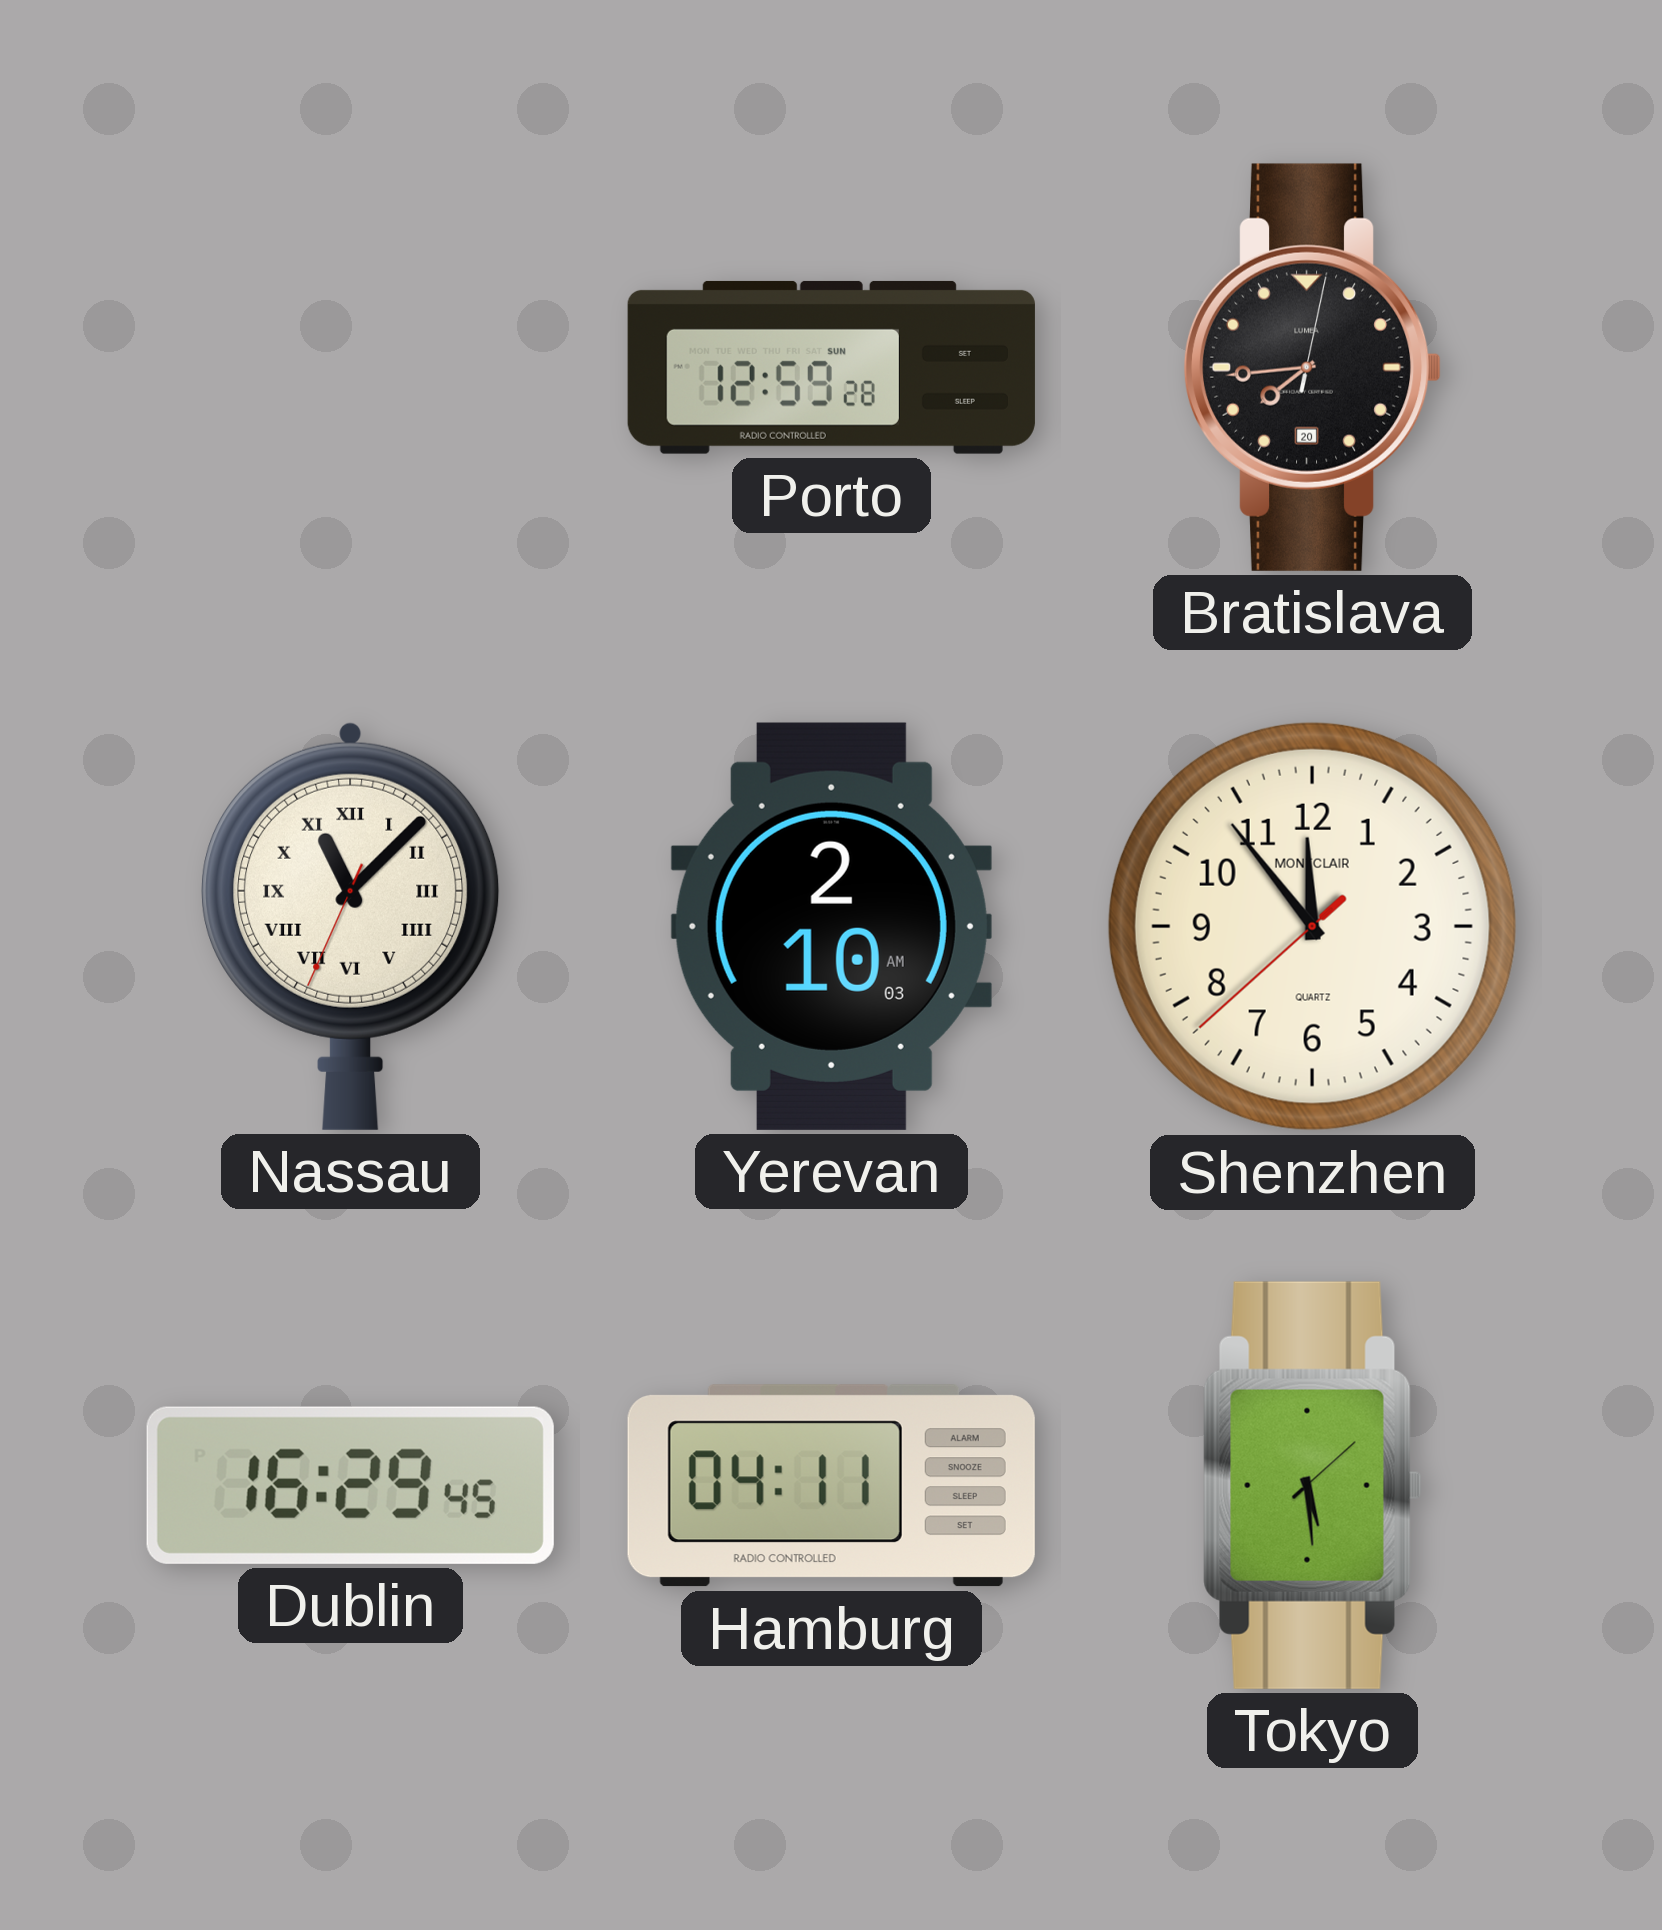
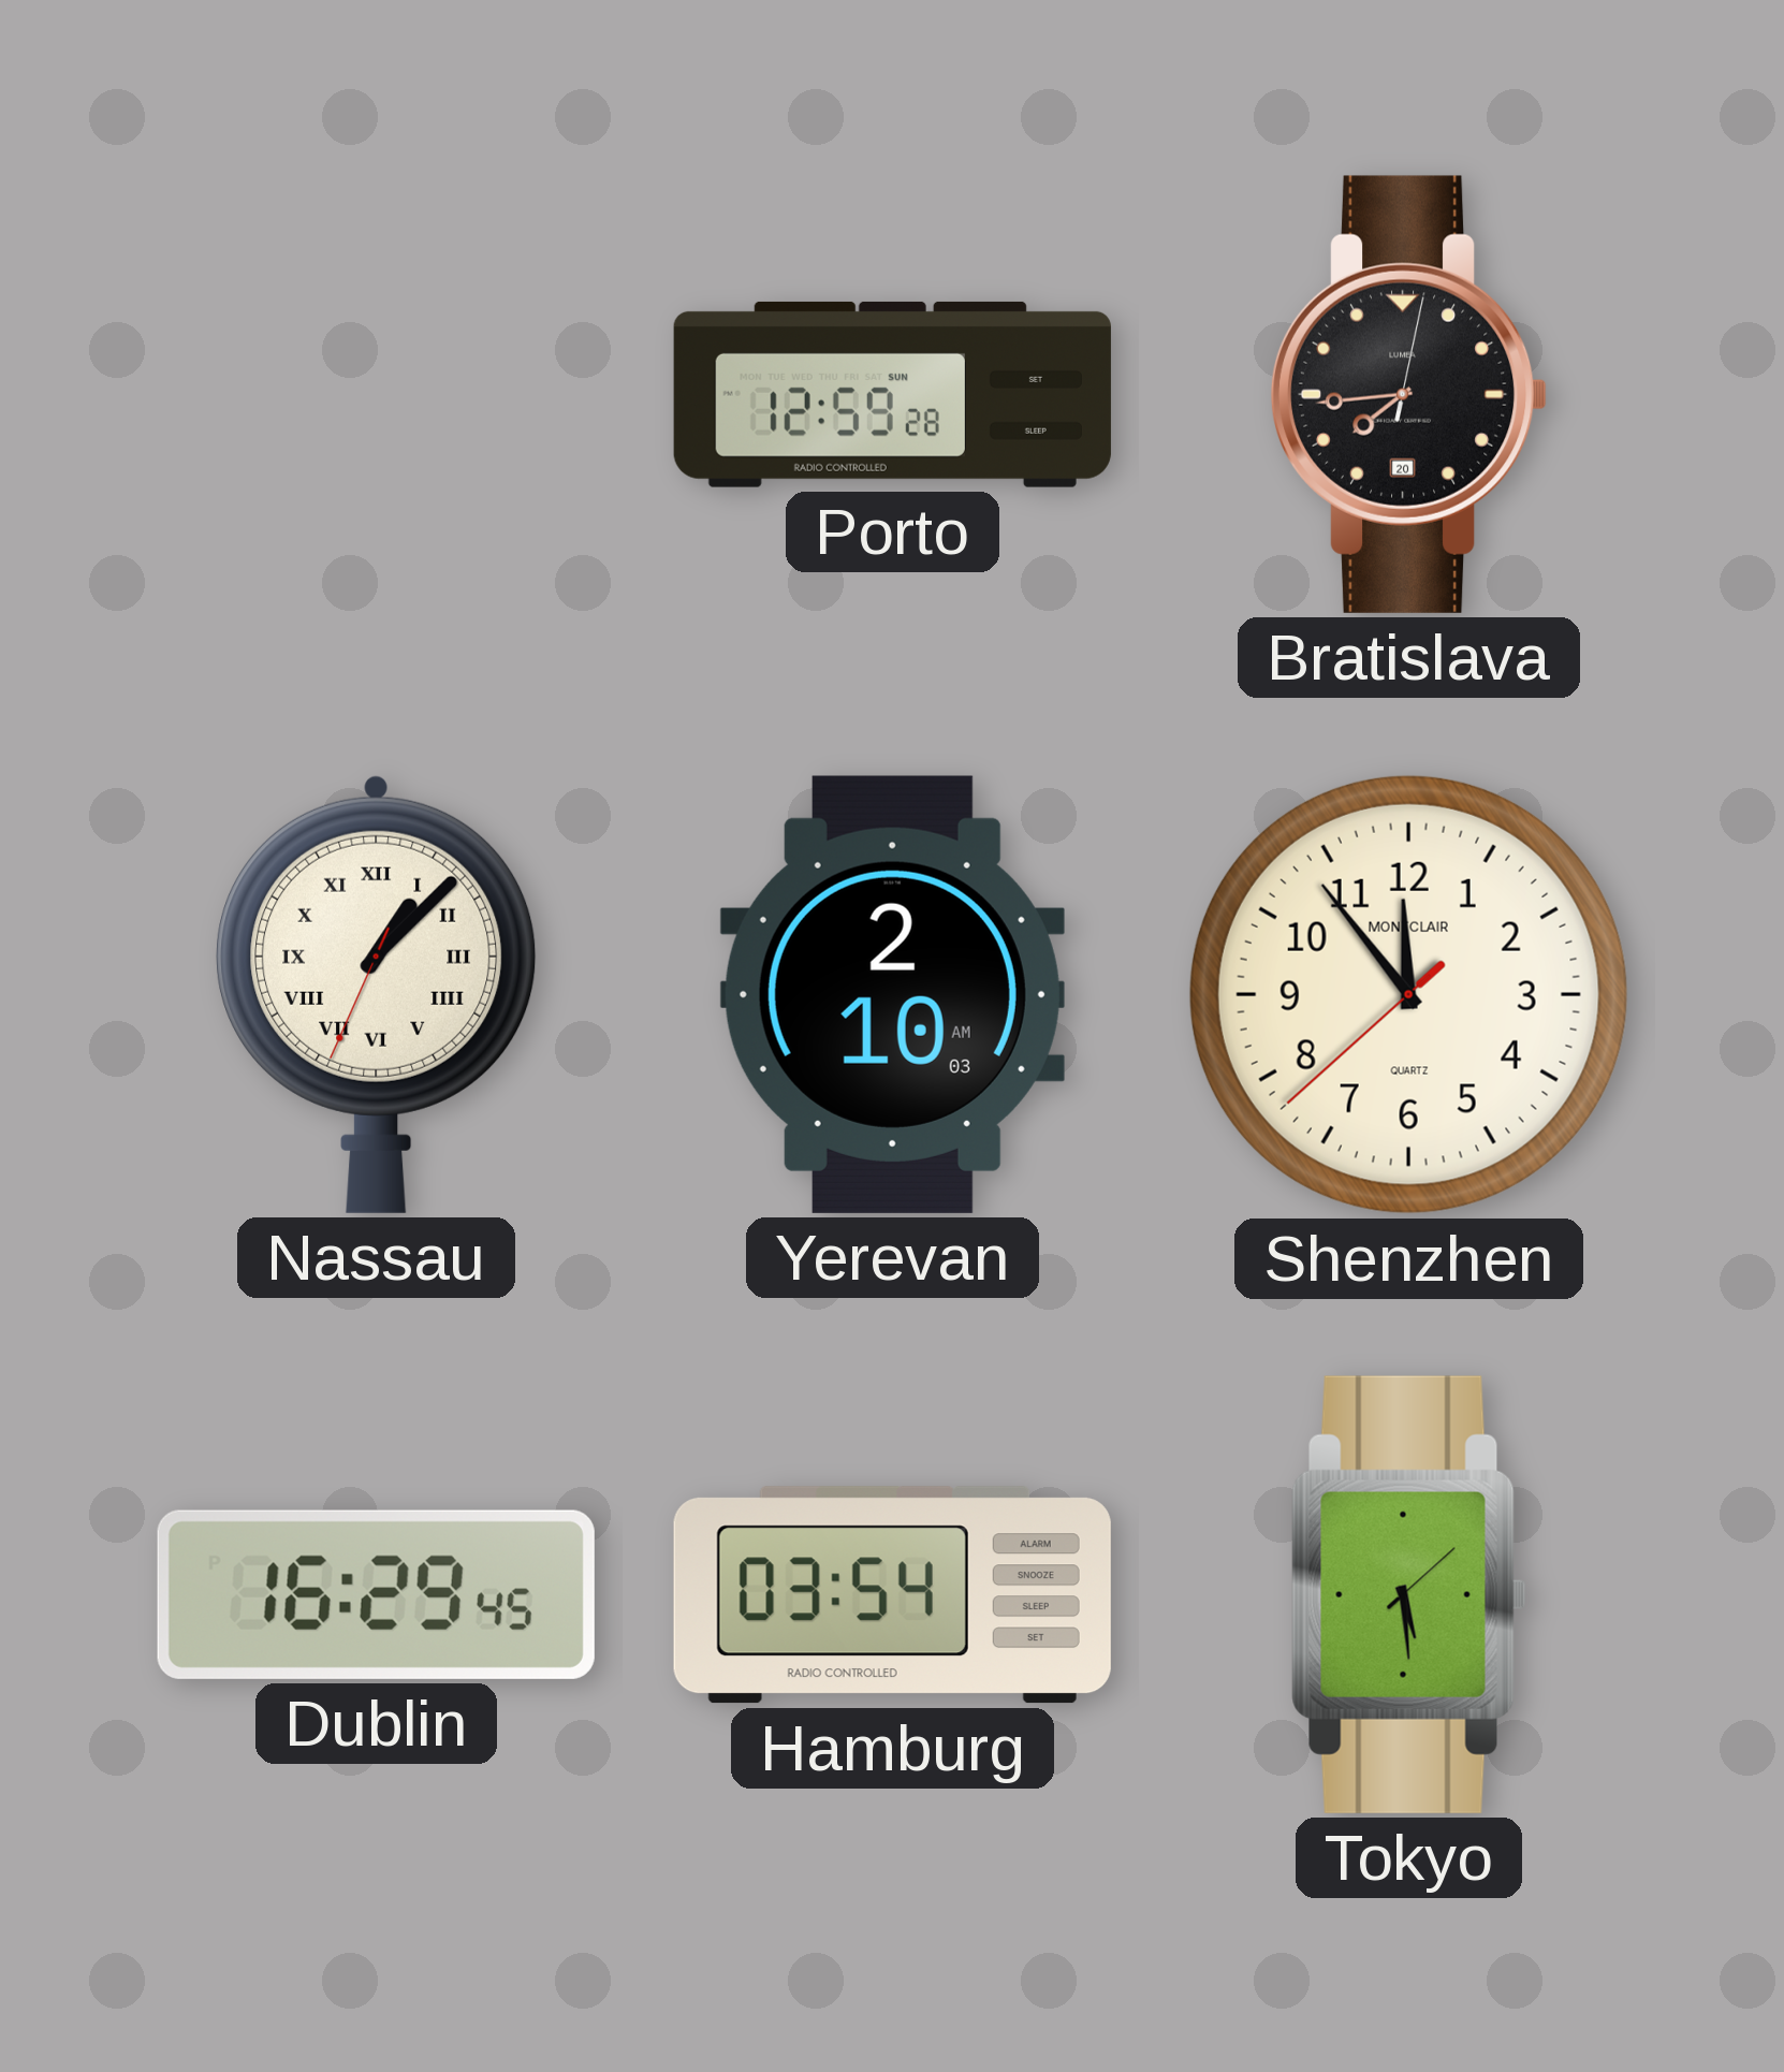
Nassau: 11:07 -> 1:07
Hamburg: 04:11 -> 03:54
